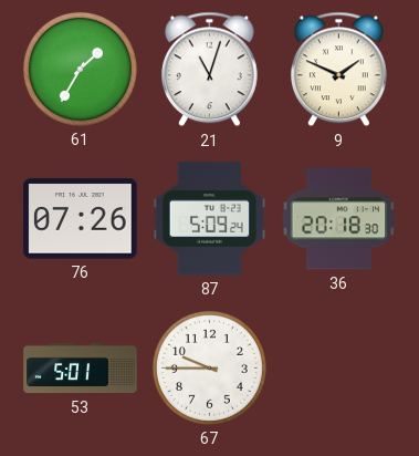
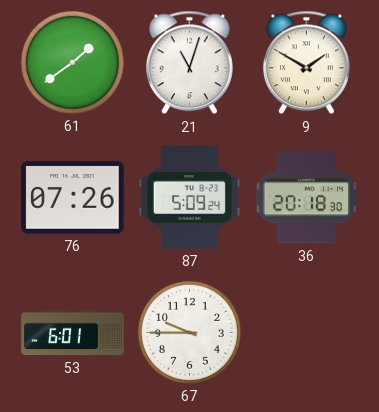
61: 1:35 -> 1:39
9: 1:49 -> 1:50
53: 5:01 -> 6:01
